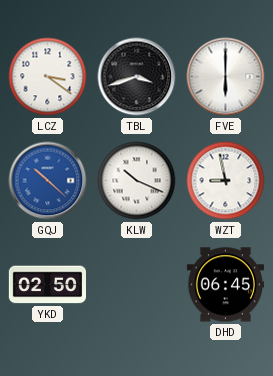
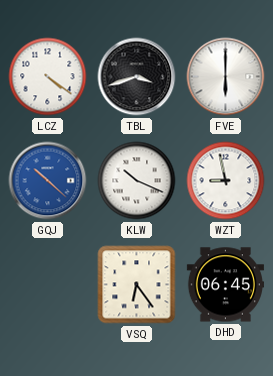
LCZ: 3:21 -> 4:21
YKD: 02:50 -> none
VSQ: none -> 6:24
